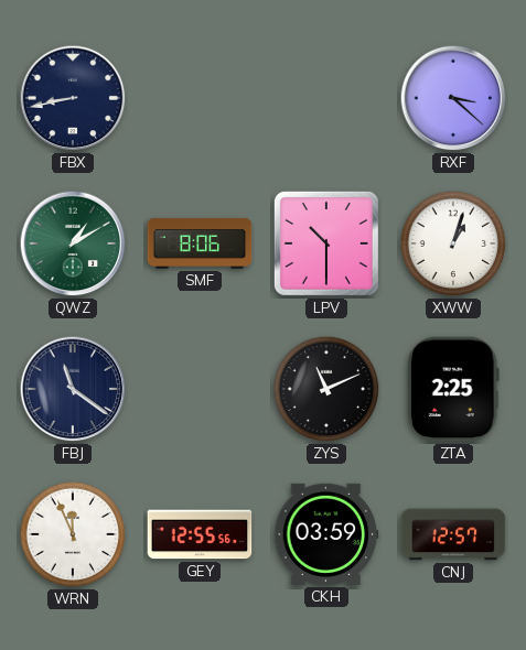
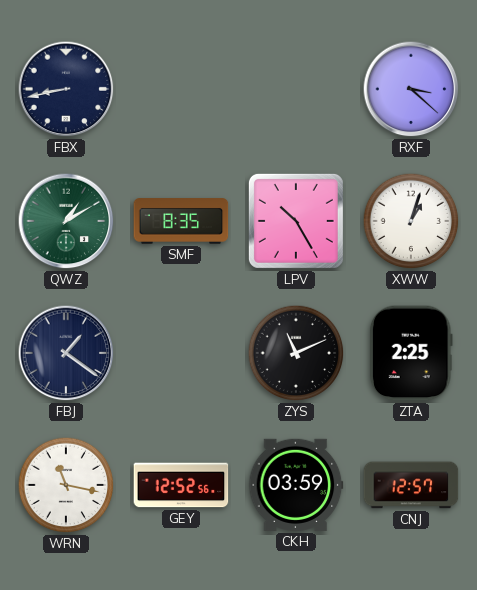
SMF: 8:06 -> 8:35
LPV: 10:30 -> 10:25
FBJ: 11:21 -> 1:21
WRN: 11:56 -> 11:17
GEY: 12:55 -> 12:52
